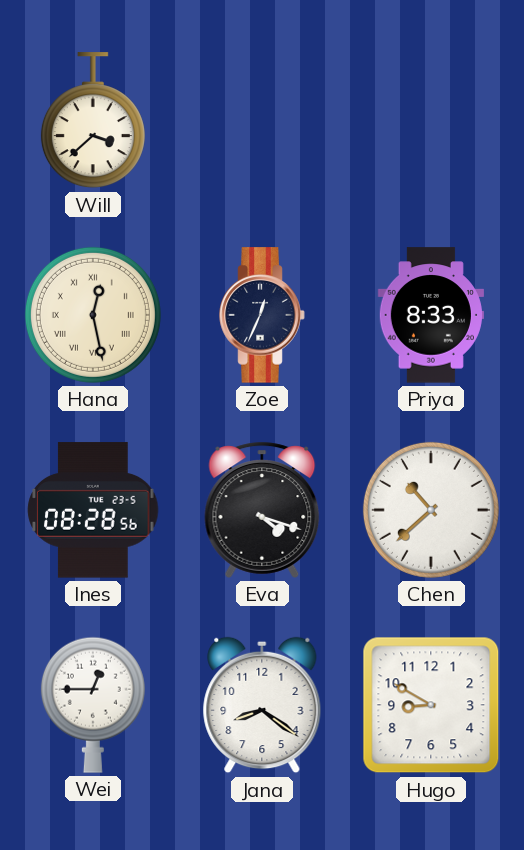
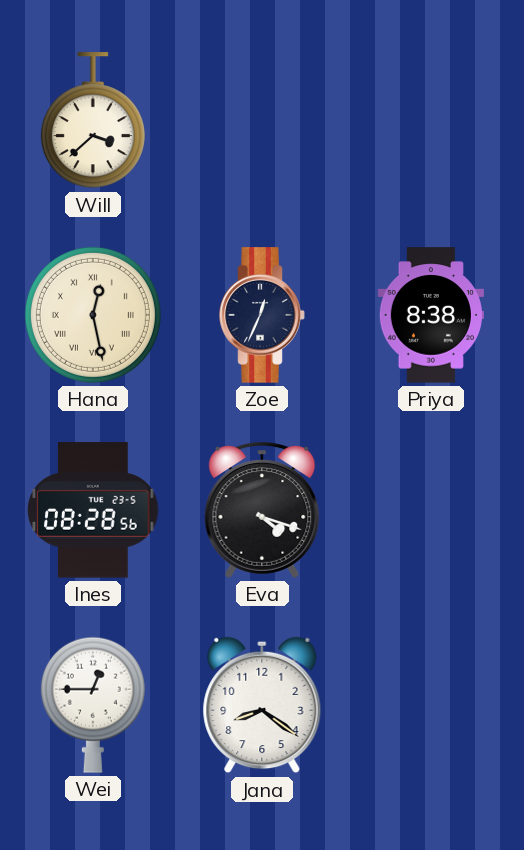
Priya: 8:33 -> 8:38
Chen: 10:38 -> none
Hugo: 8:50 -> none
